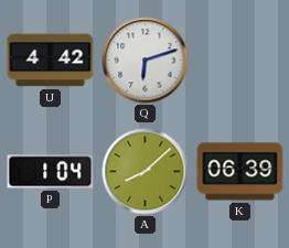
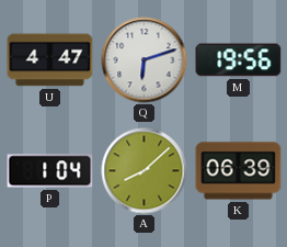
U: 4:42 -> 4:47
M: none -> 19:56
